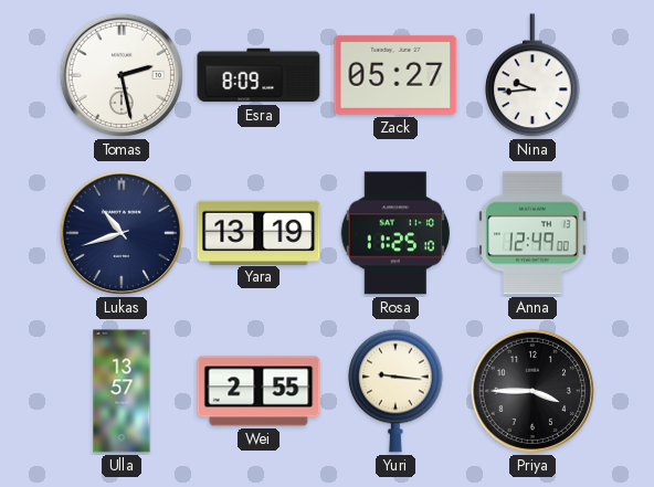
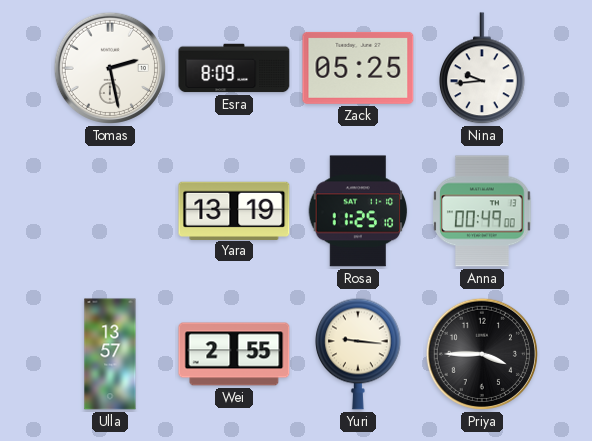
Zack: 05:27 -> 05:25
Lukas: 10:42 -> none
Anna: 12:49 -> 00:49
